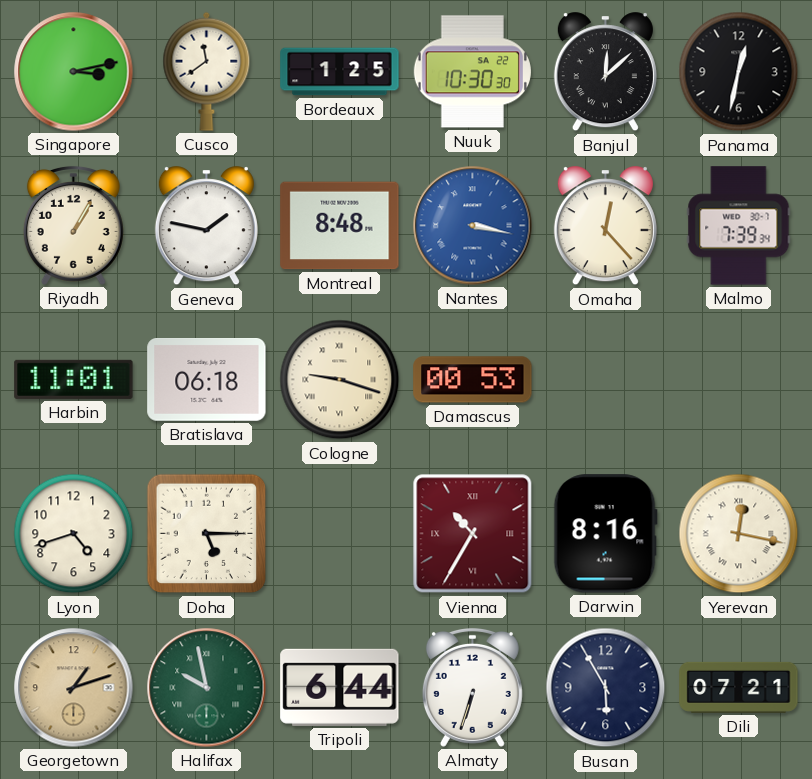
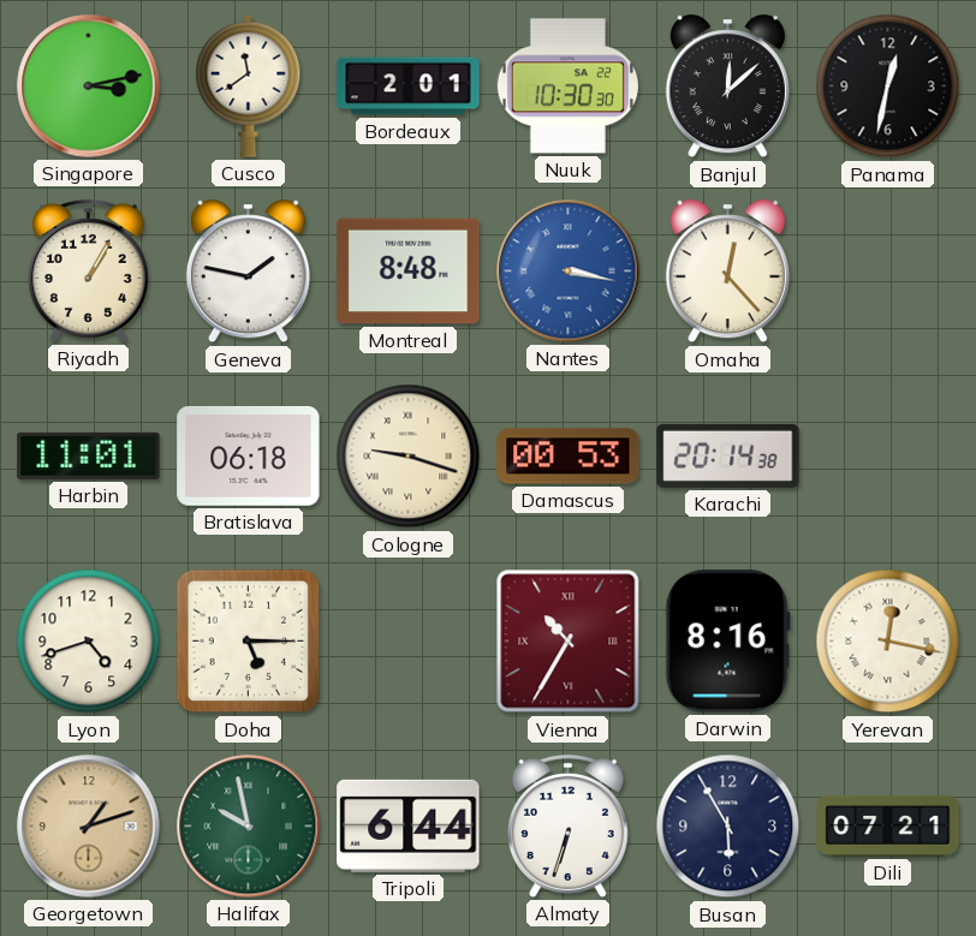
Bordeaux: 1:25 -> 2:01
Malmo: 7:39 -> none
Karachi: none -> 20:14
